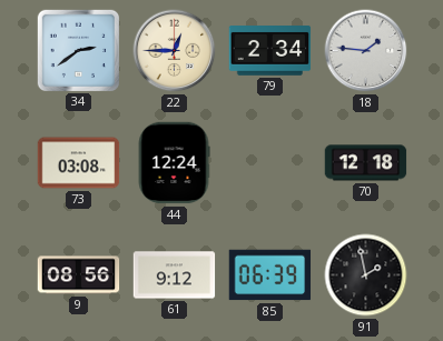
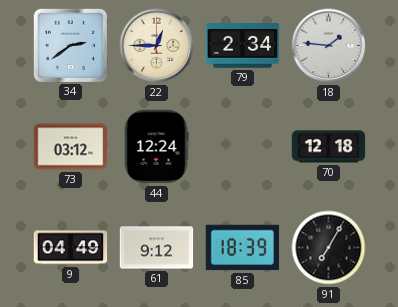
73: 03:08 -> 03:12
9: 08:56 -> 04:49
85: 06:39 -> 18:39
91: 1:58 -> 7:05
